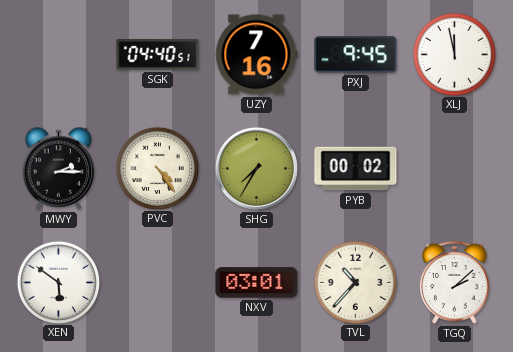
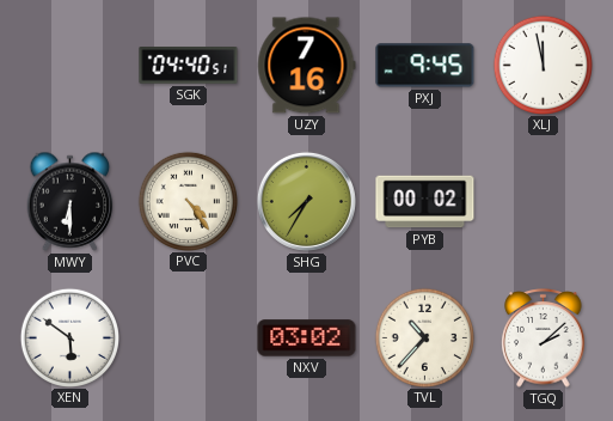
MWY: 2:15 -> 6:30
NXV: 03:01 -> 03:02
